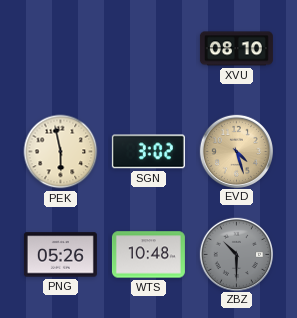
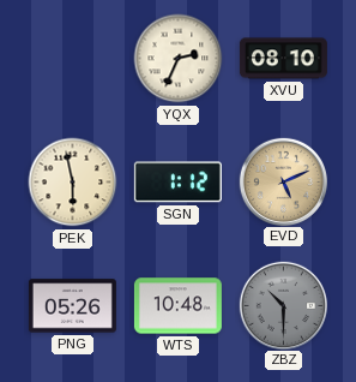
YQX: none -> 2:34
SGN: 3:02 -> 1:12
EVD: 4:27 -> 5:11
